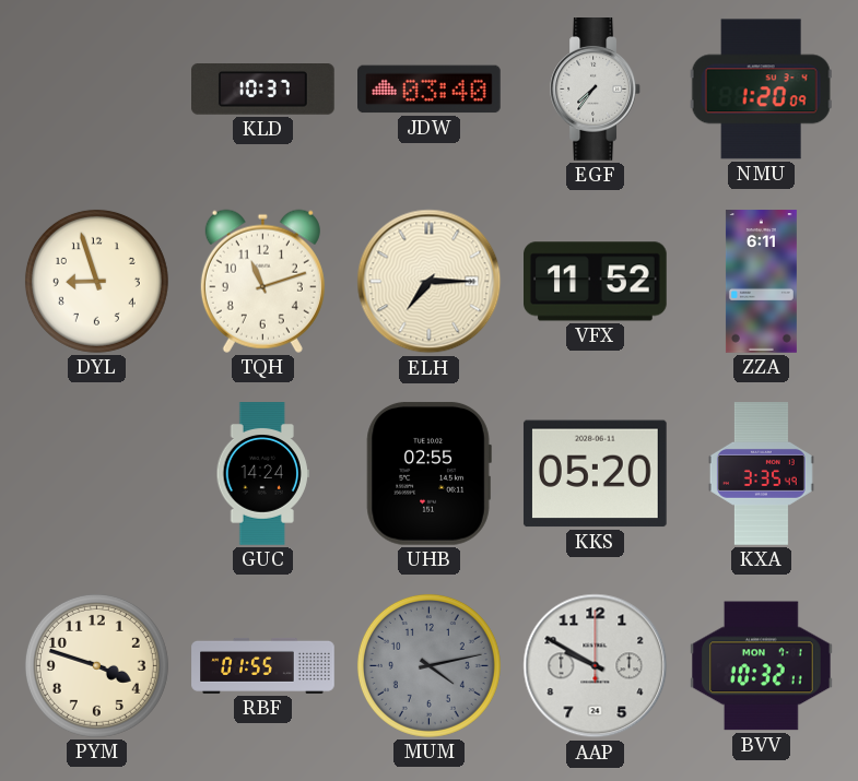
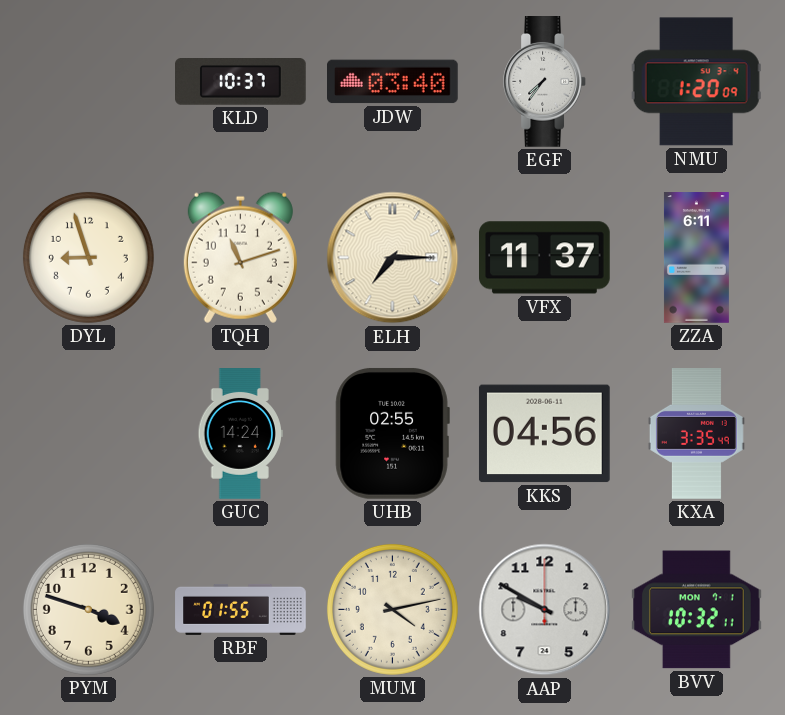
VFX: 11:52 -> 11:37
KKS: 05:20 -> 04:56
MUM dial: grey -> cream
